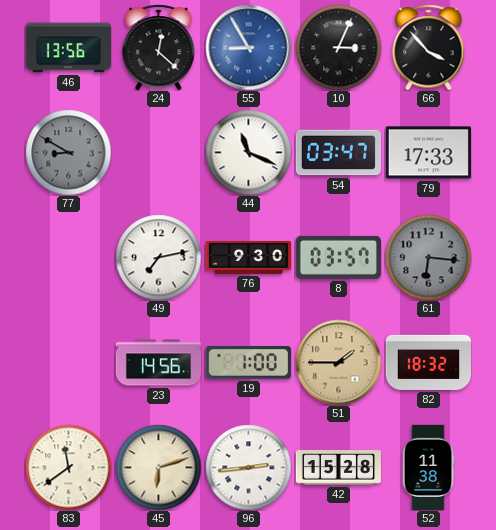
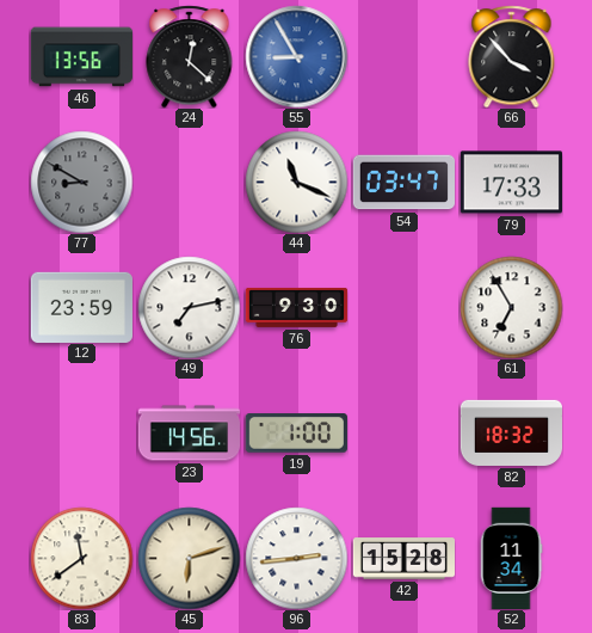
10: 3:04 -> none
12: none -> 23:59
8: 03:57 -> none
61: 6:16 -> 6:55
61 dial: grey -> white
51: 1:45 -> none
52: 11:38 -> 11:34
